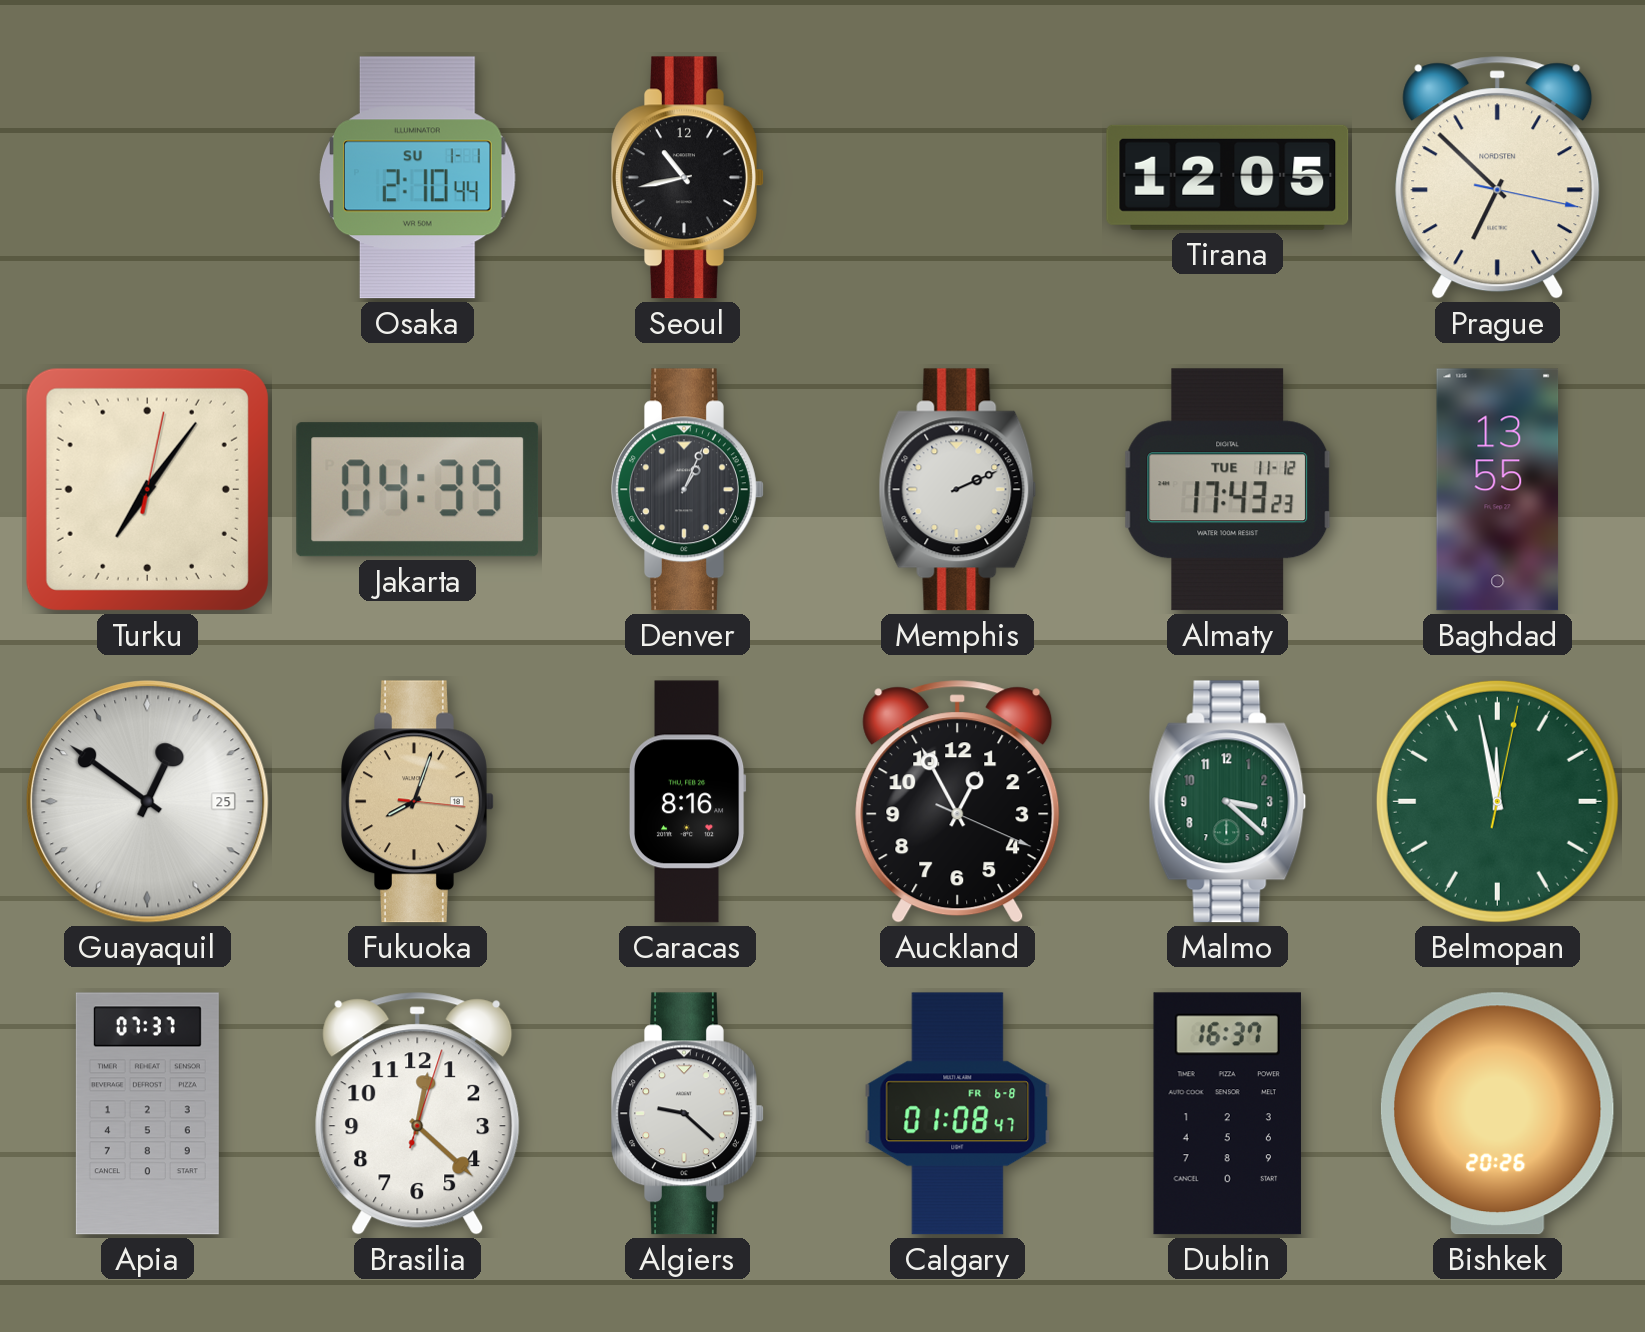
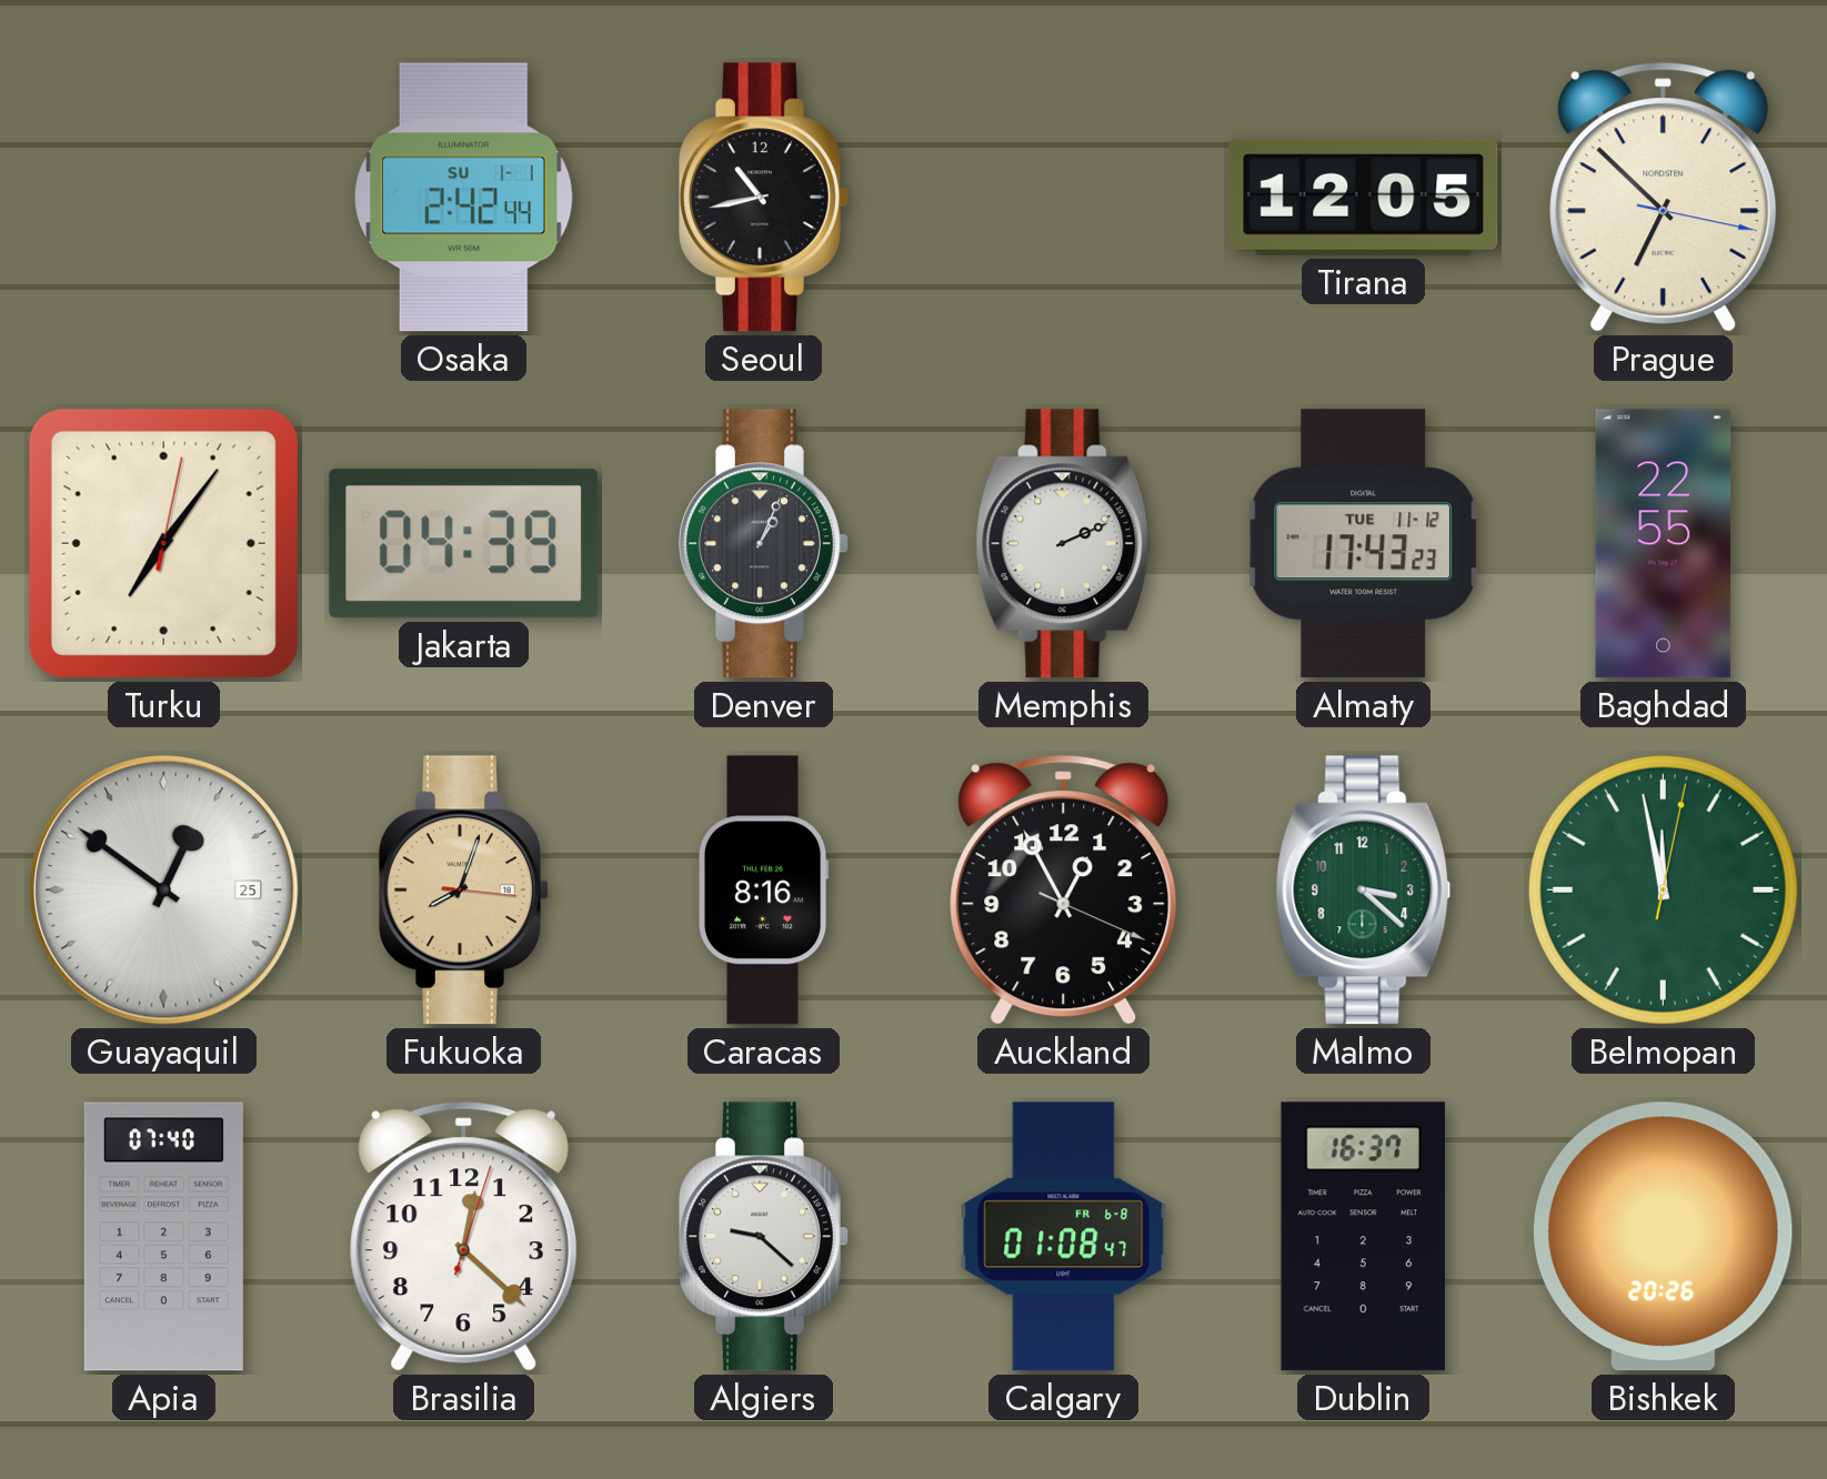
Osaka: 2:10 -> 2:42
Baghdad: 13:55 -> 22:55
Apia: 07:37 -> 07:40
